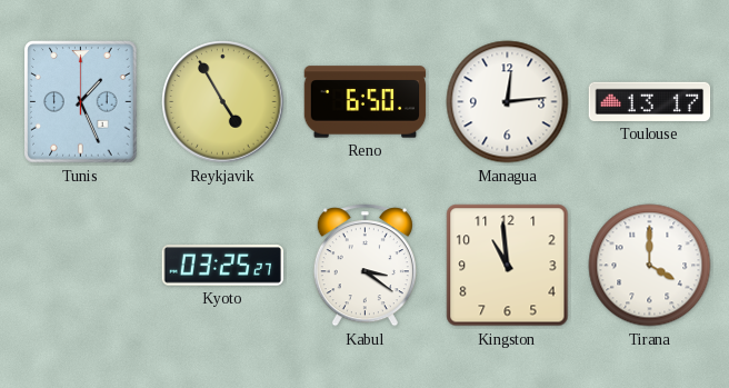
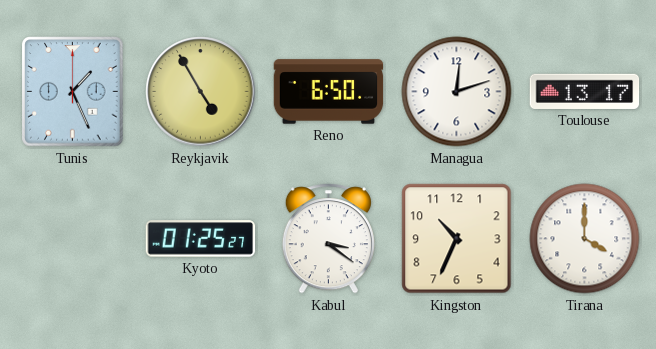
Managua: 12:14 -> 12:12
Kyoto: 03:25 -> 01:25
Kingston: 10:59 -> 10:34
